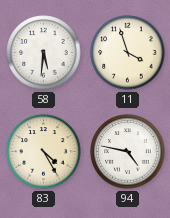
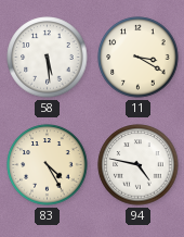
58: 5:31 -> 5:29
11: 3:57 -> 3:20
